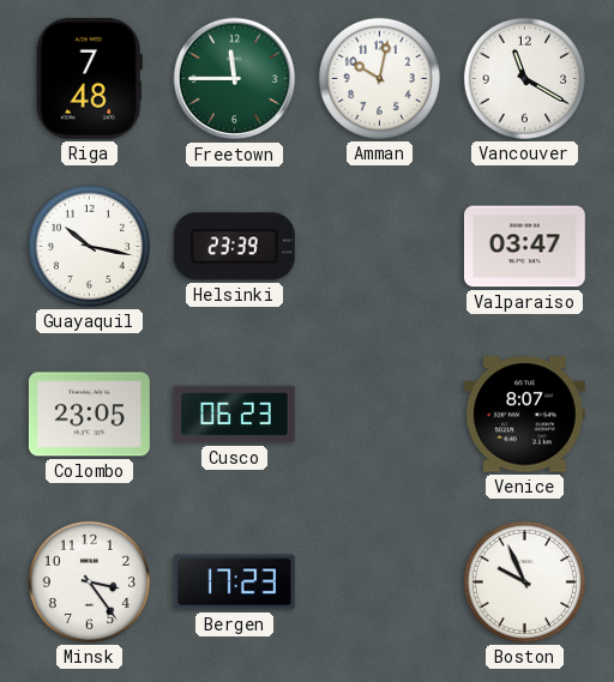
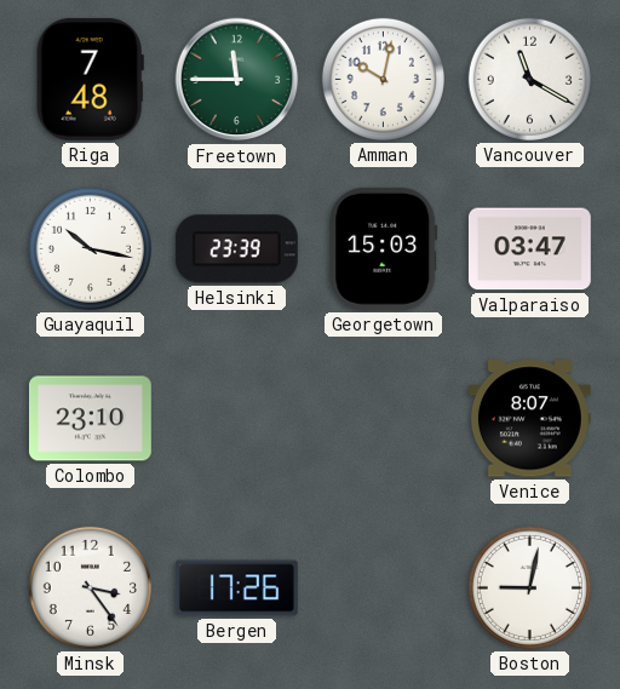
Georgetown: none -> 15:03
Colombo: 23:05 -> 23:10
Cusco: 06:23 -> none
Bergen: 17:23 -> 17:26
Boston: 9:56 -> 9:02
